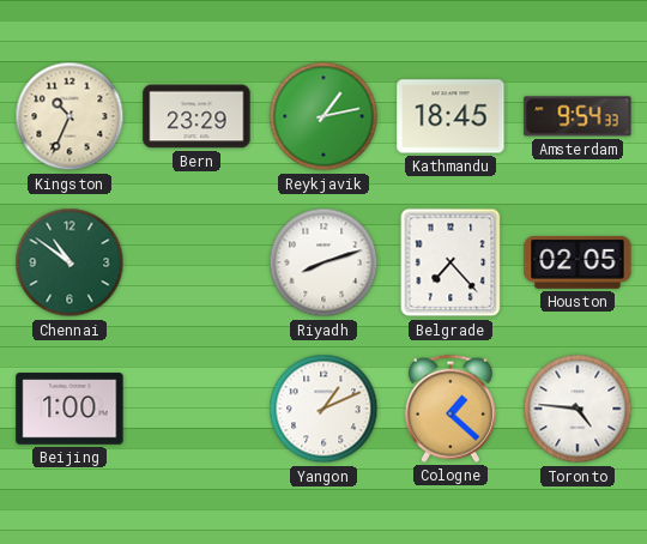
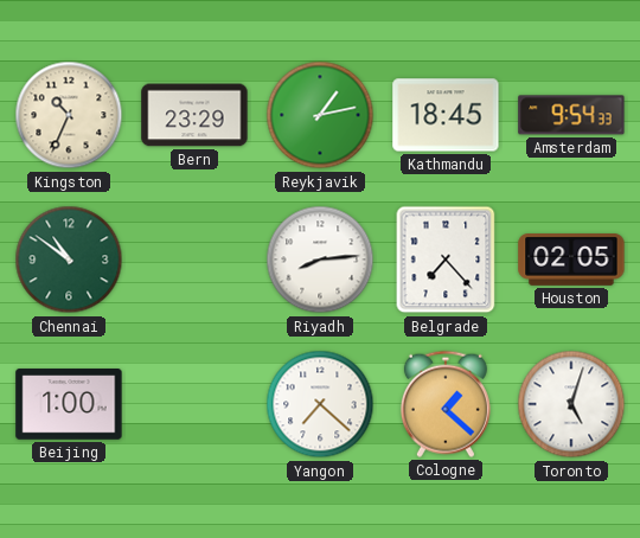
Riyadh: 8:12 -> 8:14
Yangon: 1:11 -> 7:22
Toronto: 4:46 -> 5:03
